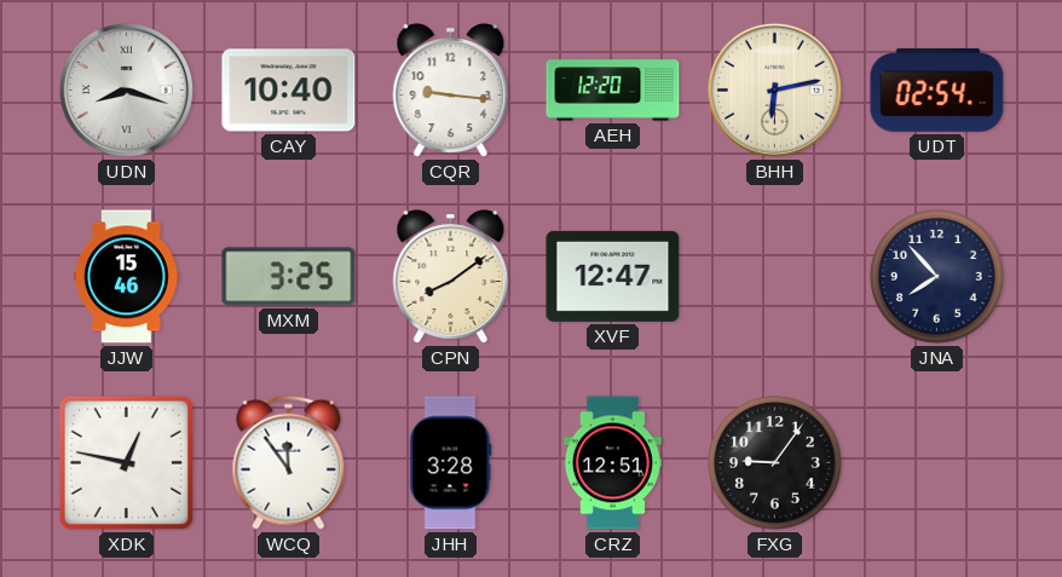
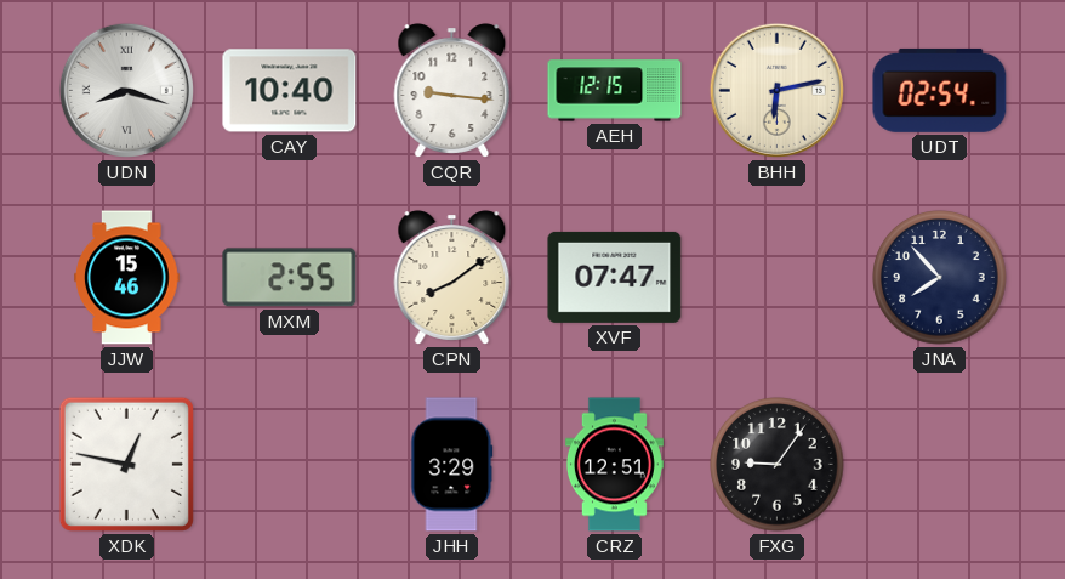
AEH: 12:20 -> 12:15
MXM: 3:25 -> 2:55
XVF: 12:47 -> 07:47
WCQ: 11:54 -> none
JHH: 3:28 -> 3:29
